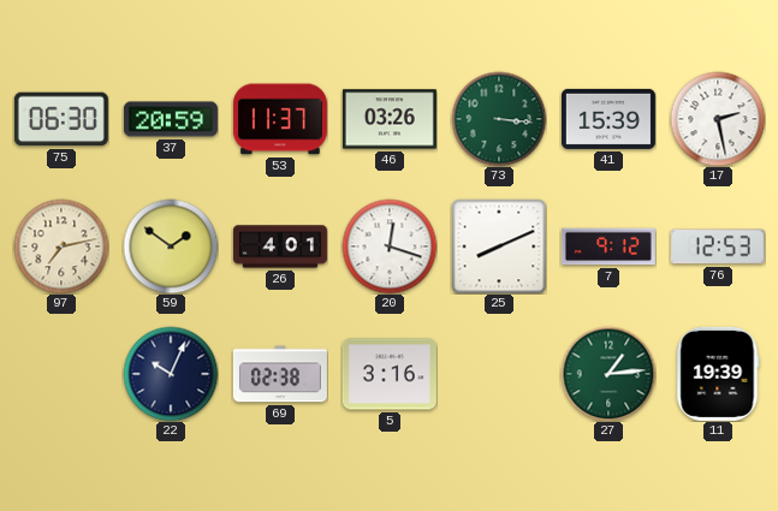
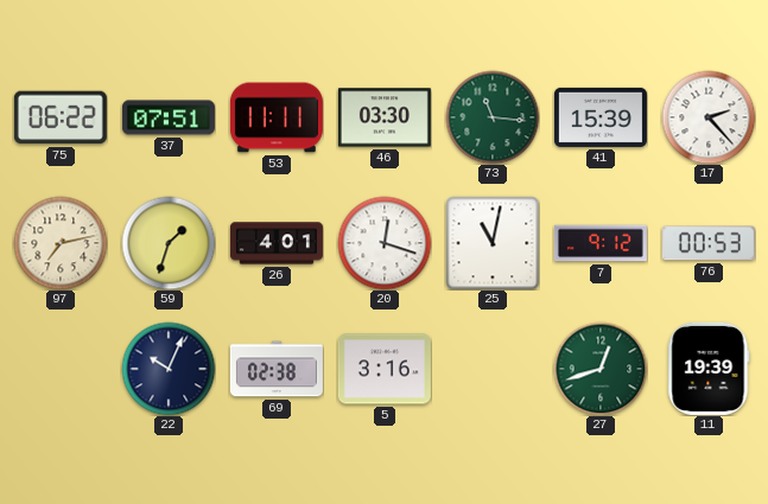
75: 06:30 -> 06:22
37: 20:59 -> 07:51
53: 11:37 -> 11:11
46: 03:26 -> 03:30
73: 3:16 -> 11:16
17: 2:28 -> 2:23
59: 1:51 -> 1:33
25: 8:11 -> 11:02
76: 12:53 -> 00:53
27: 1:14 -> 12:42
